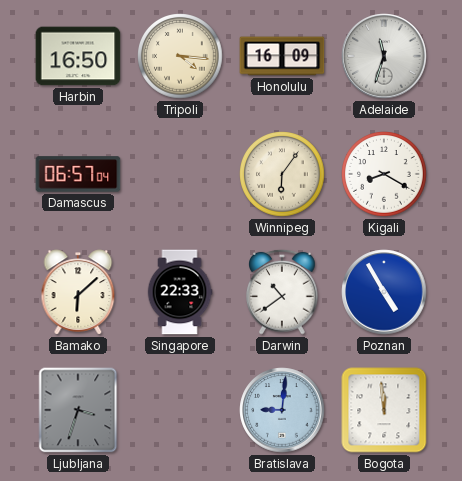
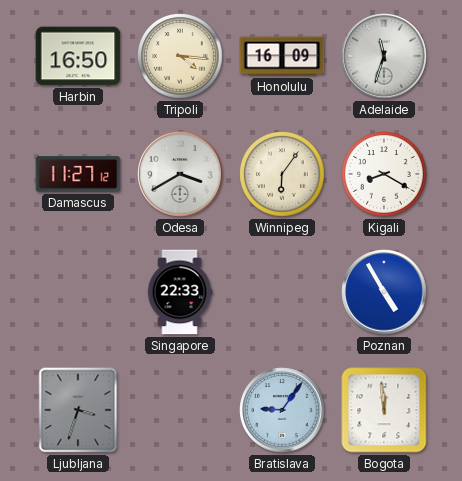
Damascus: 06:57 -> 11:27
Odesa: none -> 3:40
Bamako: 6:08 -> none
Darwin: 10:39 -> none
Bratislava: 9:01 -> 9:06
